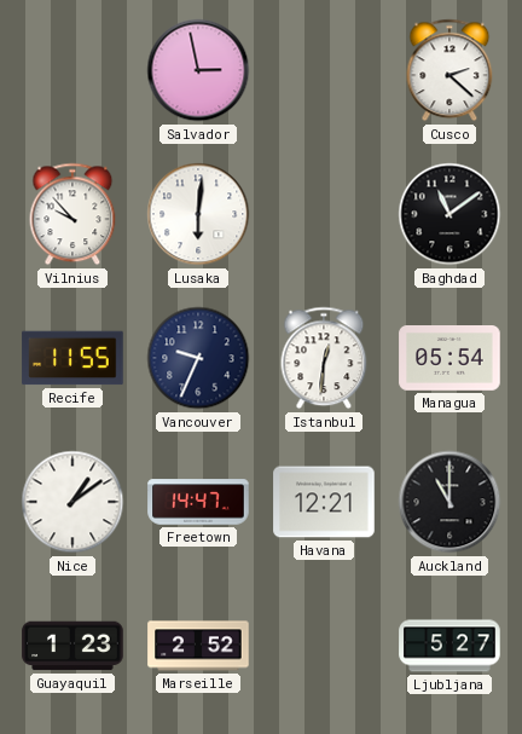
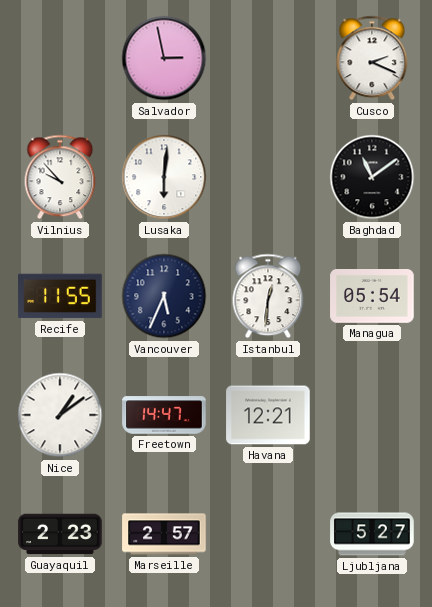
Cusco: 2:22 -> 2:19
Vancouver: 9:34 -> 5:34
Auckland: 11:00 -> none
Guayaquil: 1:23 -> 2:23
Marseille: 2:52 -> 2:57
